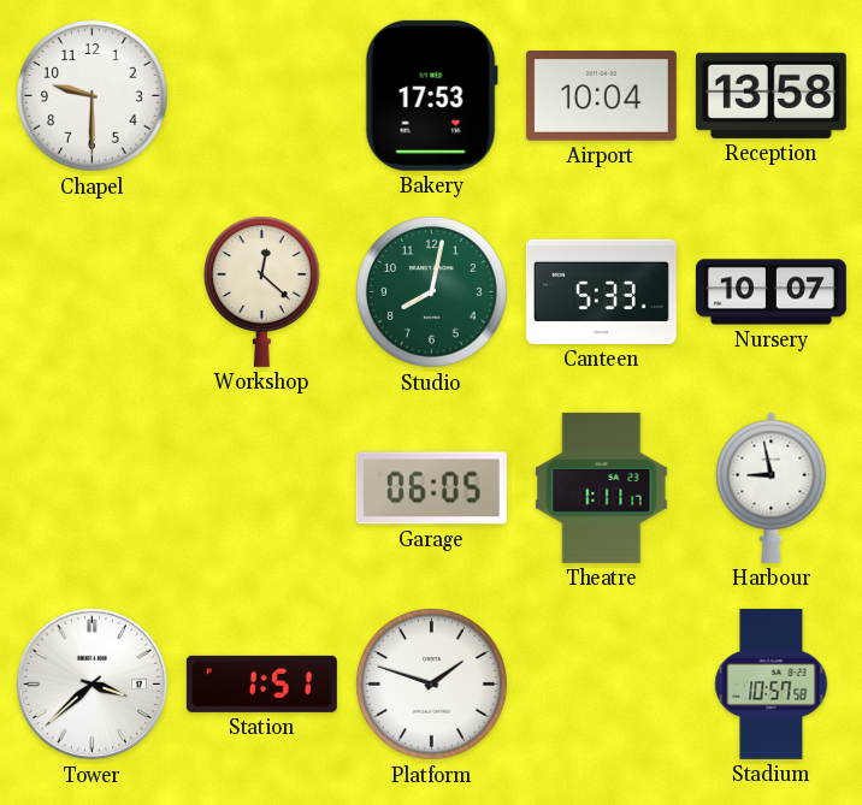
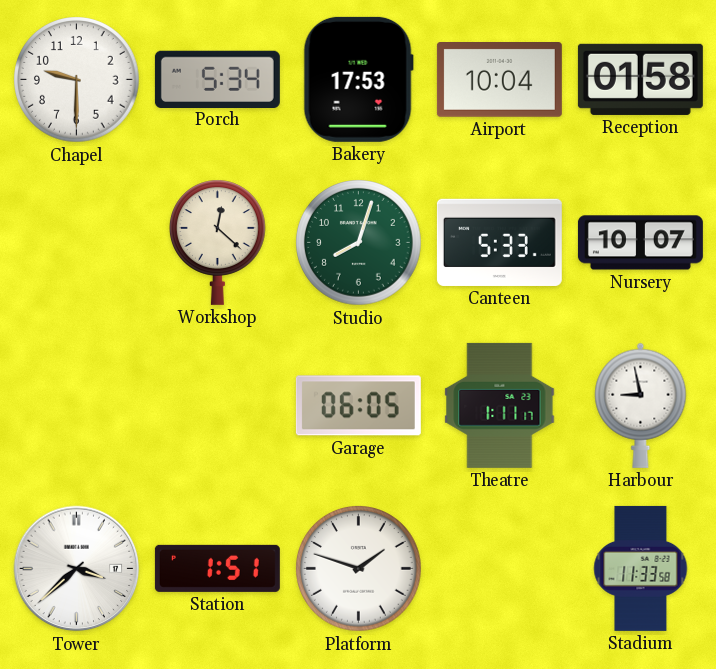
Porch: none -> 5:34
Reception: 13:58 -> 01:58
Studio: 8:02 -> 8:03
Stadium: 10:57 -> 11:33
